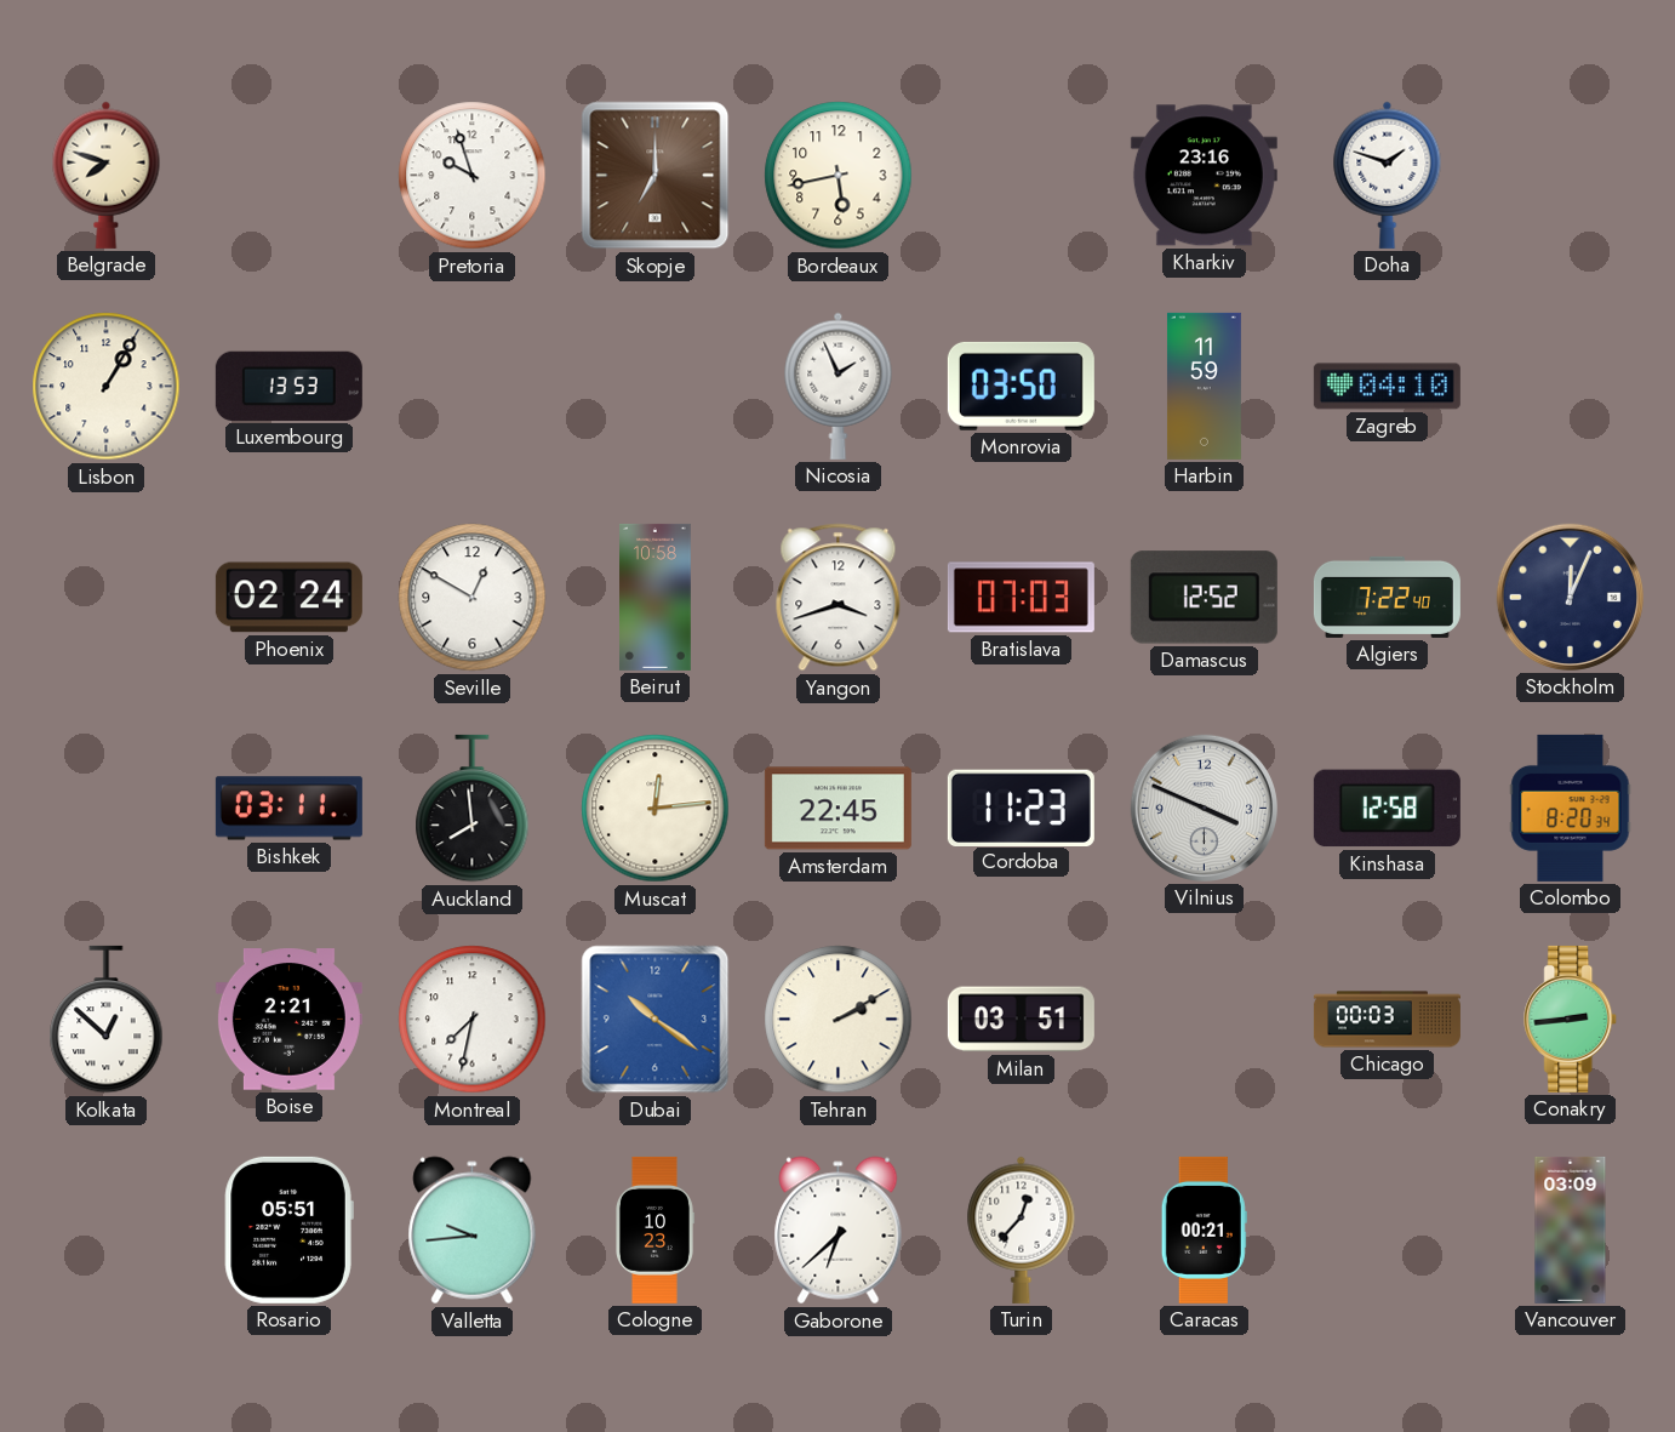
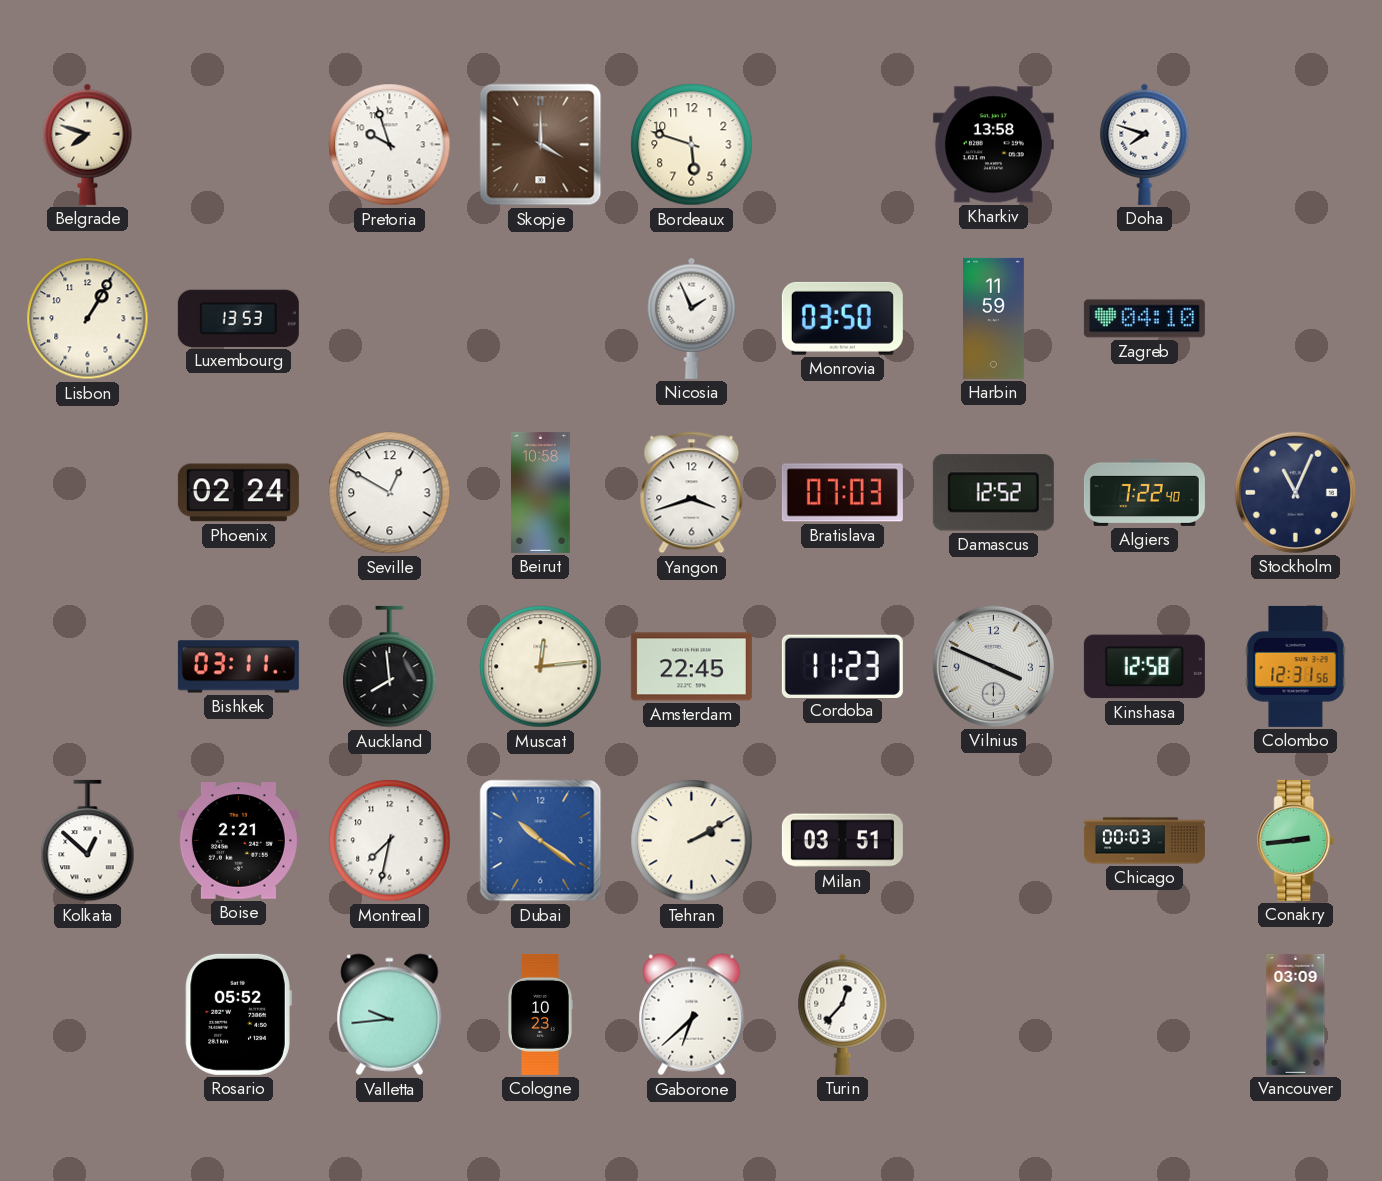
Skopje: 7:00 -> 4:00
Bordeaux: 5:43 -> 5:48
Kharkiv: 23:16 -> 13:58
Doha: 1:48 -> 7:48
Stockholm: 12:04 -> 11:04
Colombo: 8:20 -> 12:31
Rosario: 05:51 -> 05:52
Caracas: 00:21 -> none
